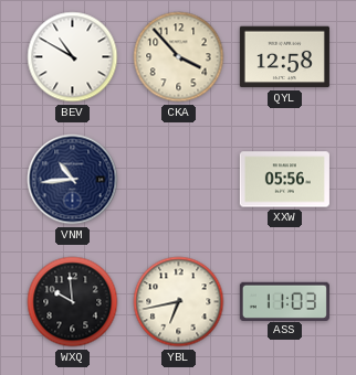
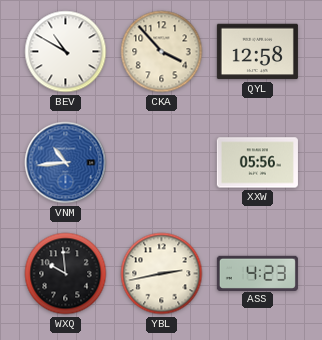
VNM dial: navy -> blue
YBL: 6:43 -> 2:43
ASS: 11:03 -> 4:23
